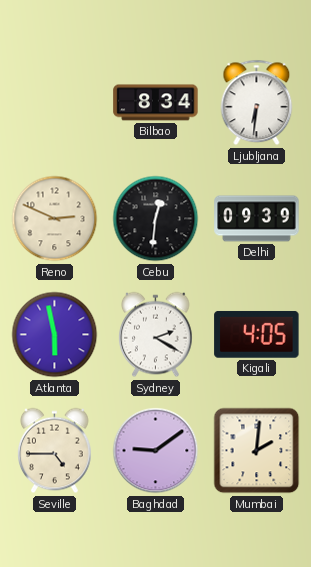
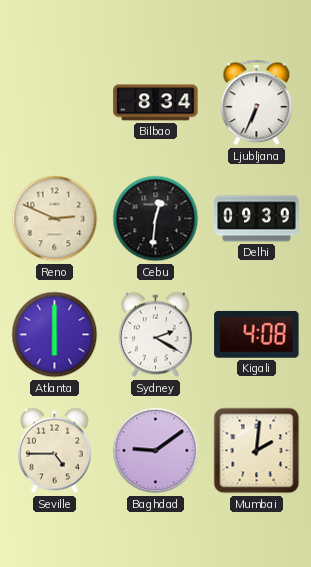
Ljubljana: 6:31 -> 6:34
Atlanta: 5:58 -> 6:00
Kigali: 4:05 -> 4:08
